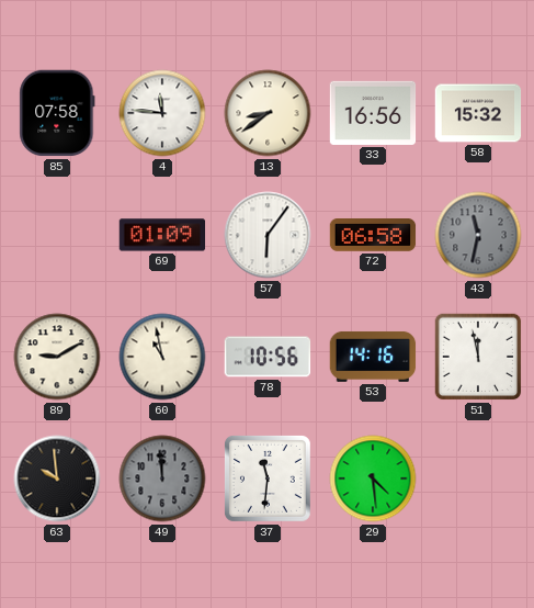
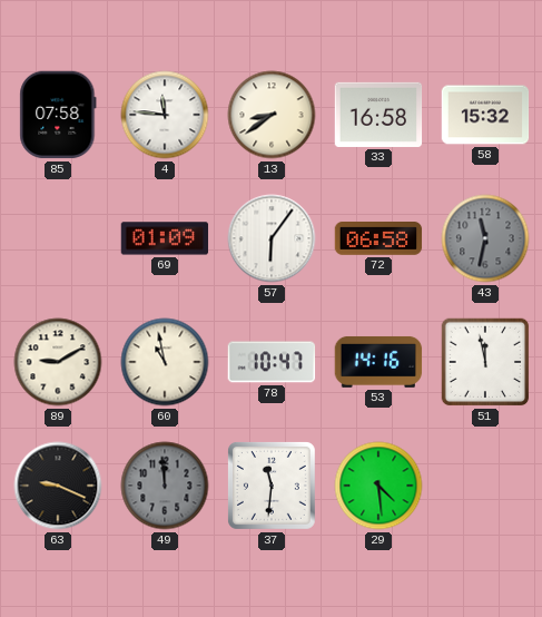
33: 16:56 -> 16:58
78: 10:56 -> 10:47
63: 9:59 -> 9:19
